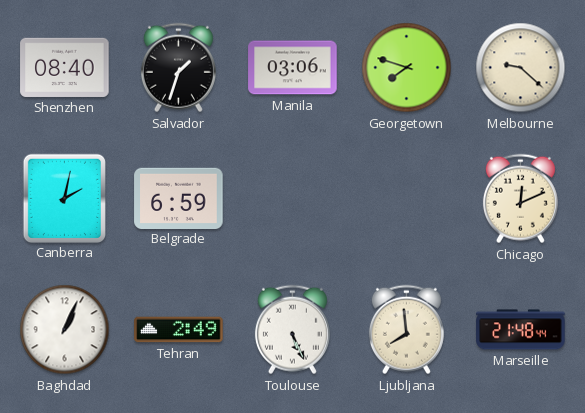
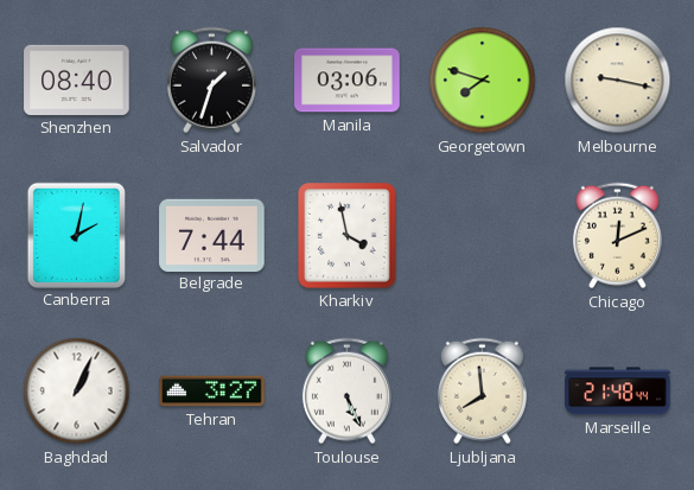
Melbourne: 9:22 -> 9:17
Belgrade: 6:59 -> 7:44
Kharkiv: none -> 3:58
Tehran: 2:49 -> 3:27
